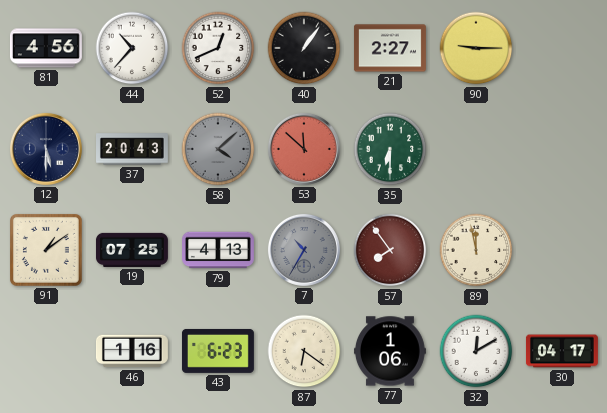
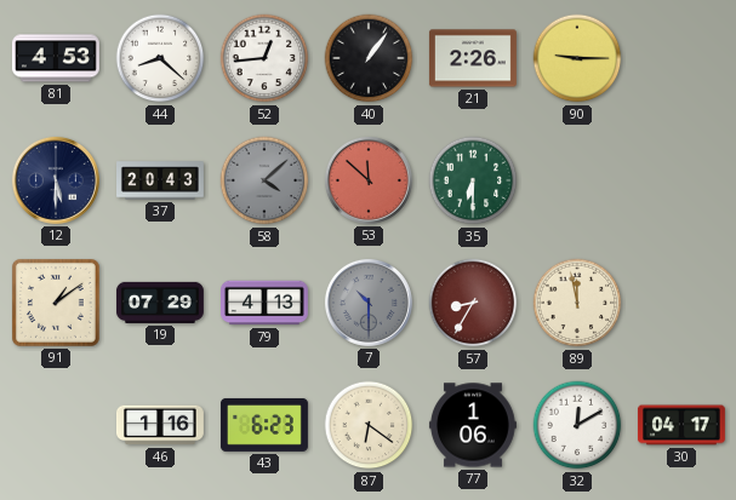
81: 4:56 -> 4:53
44: 10:37 -> 8:22
52: 12:41 -> 12:44
21: 2:27 -> 2:26
19: 07:25 -> 07:29
7: 10:35 -> 10:30
57: 7:54 -> 8:35
